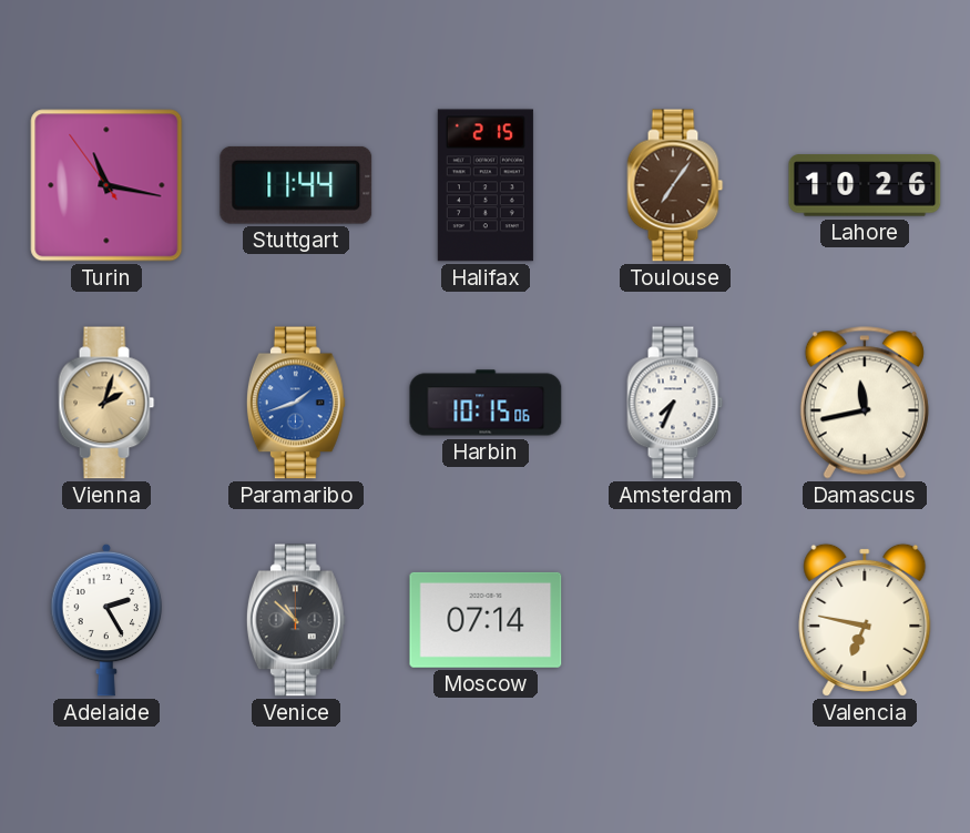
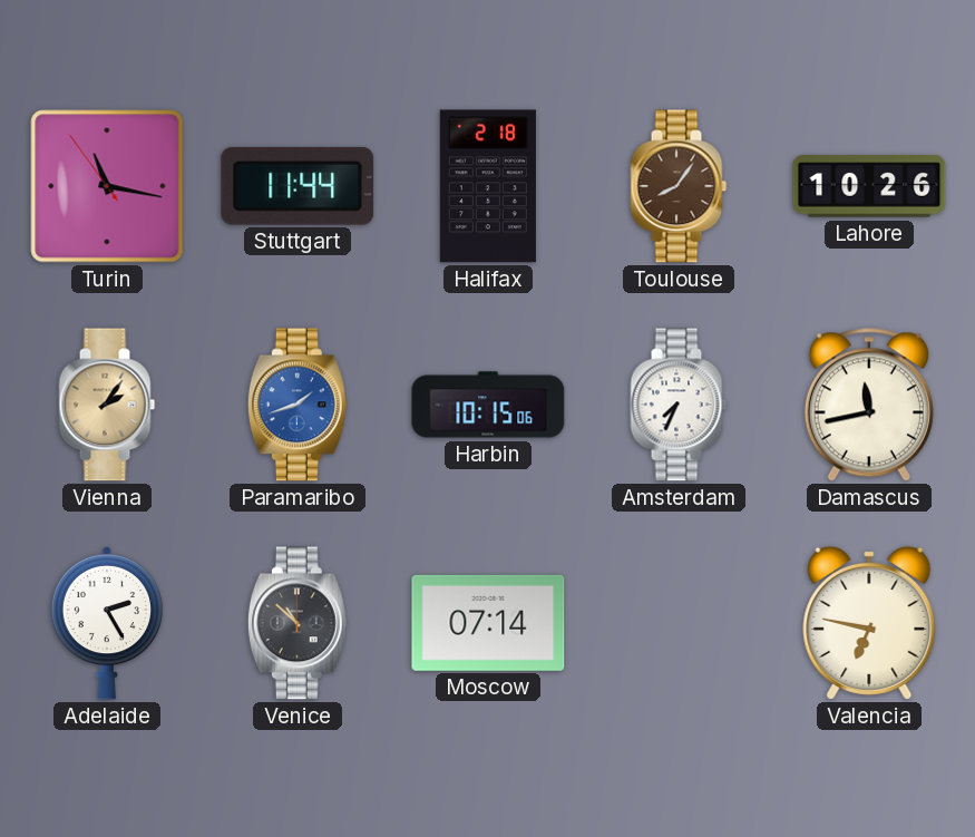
Halifax: 2:15 -> 2:18
Toulouse: 7:06 -> 8:06
Vienna: 2:03 -> 2:06
